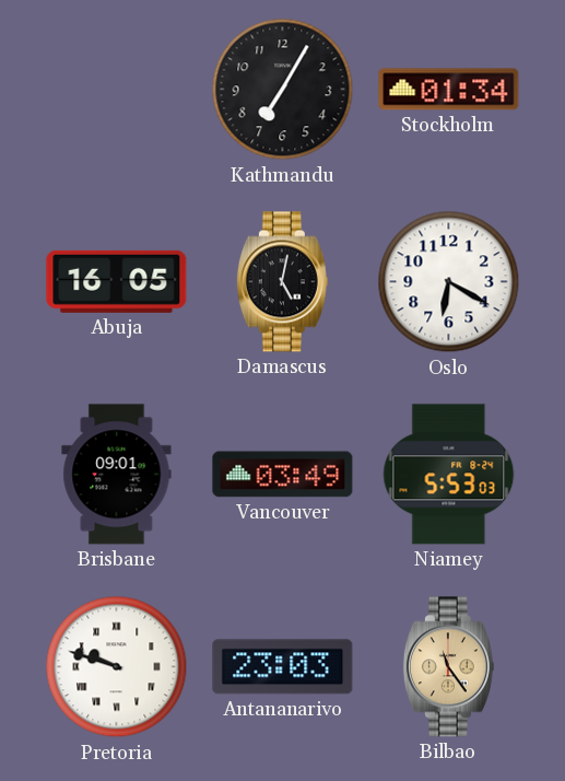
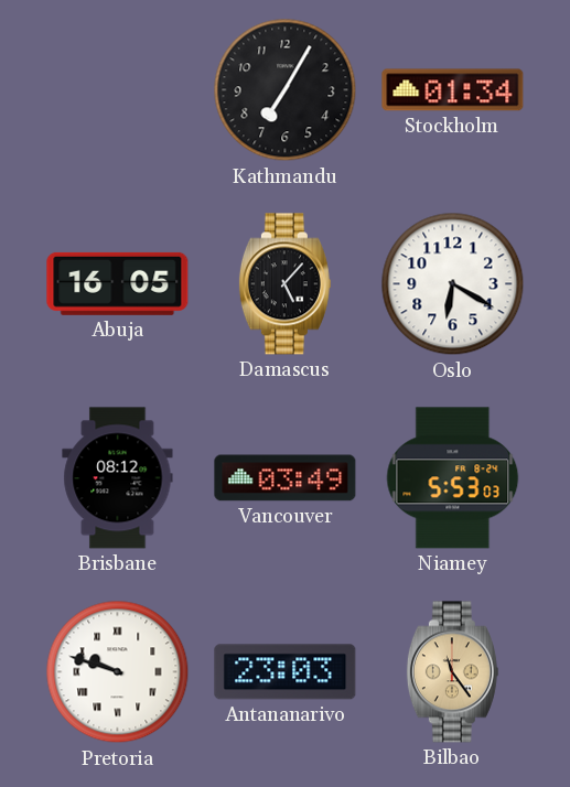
Damascus: 5:02 -> 5:07
Brisbane: 09:01 -> 08:12
